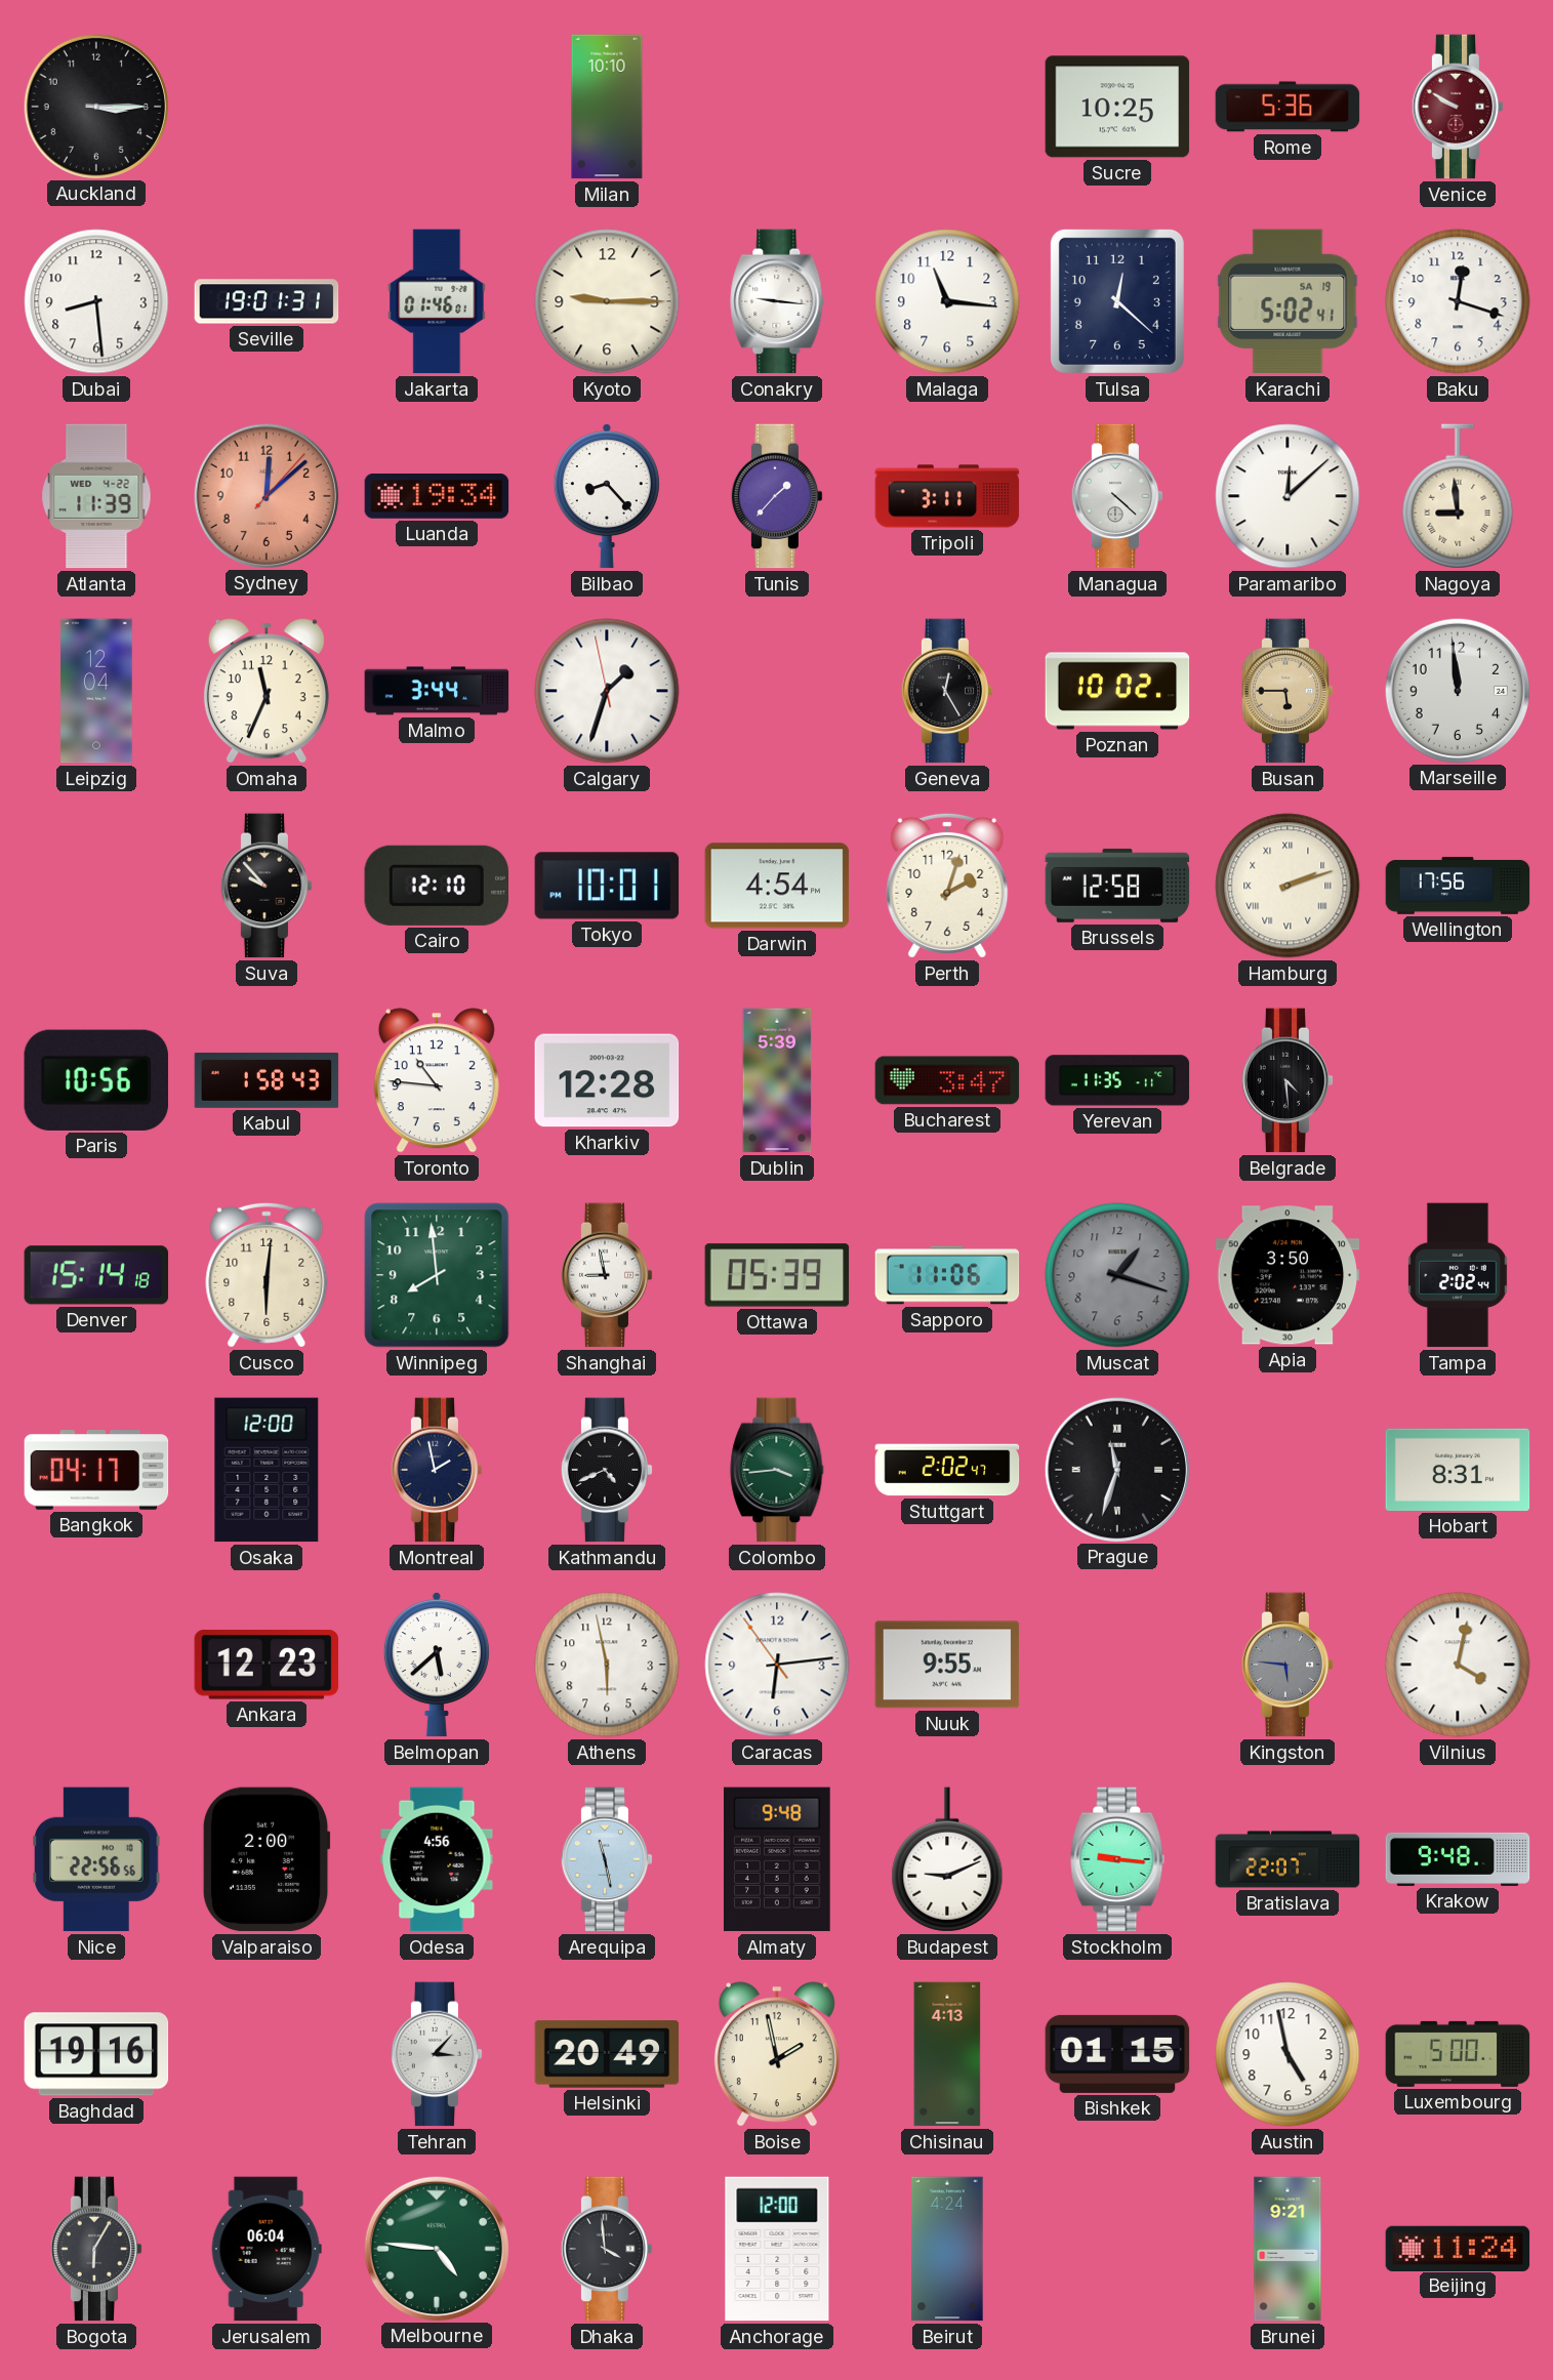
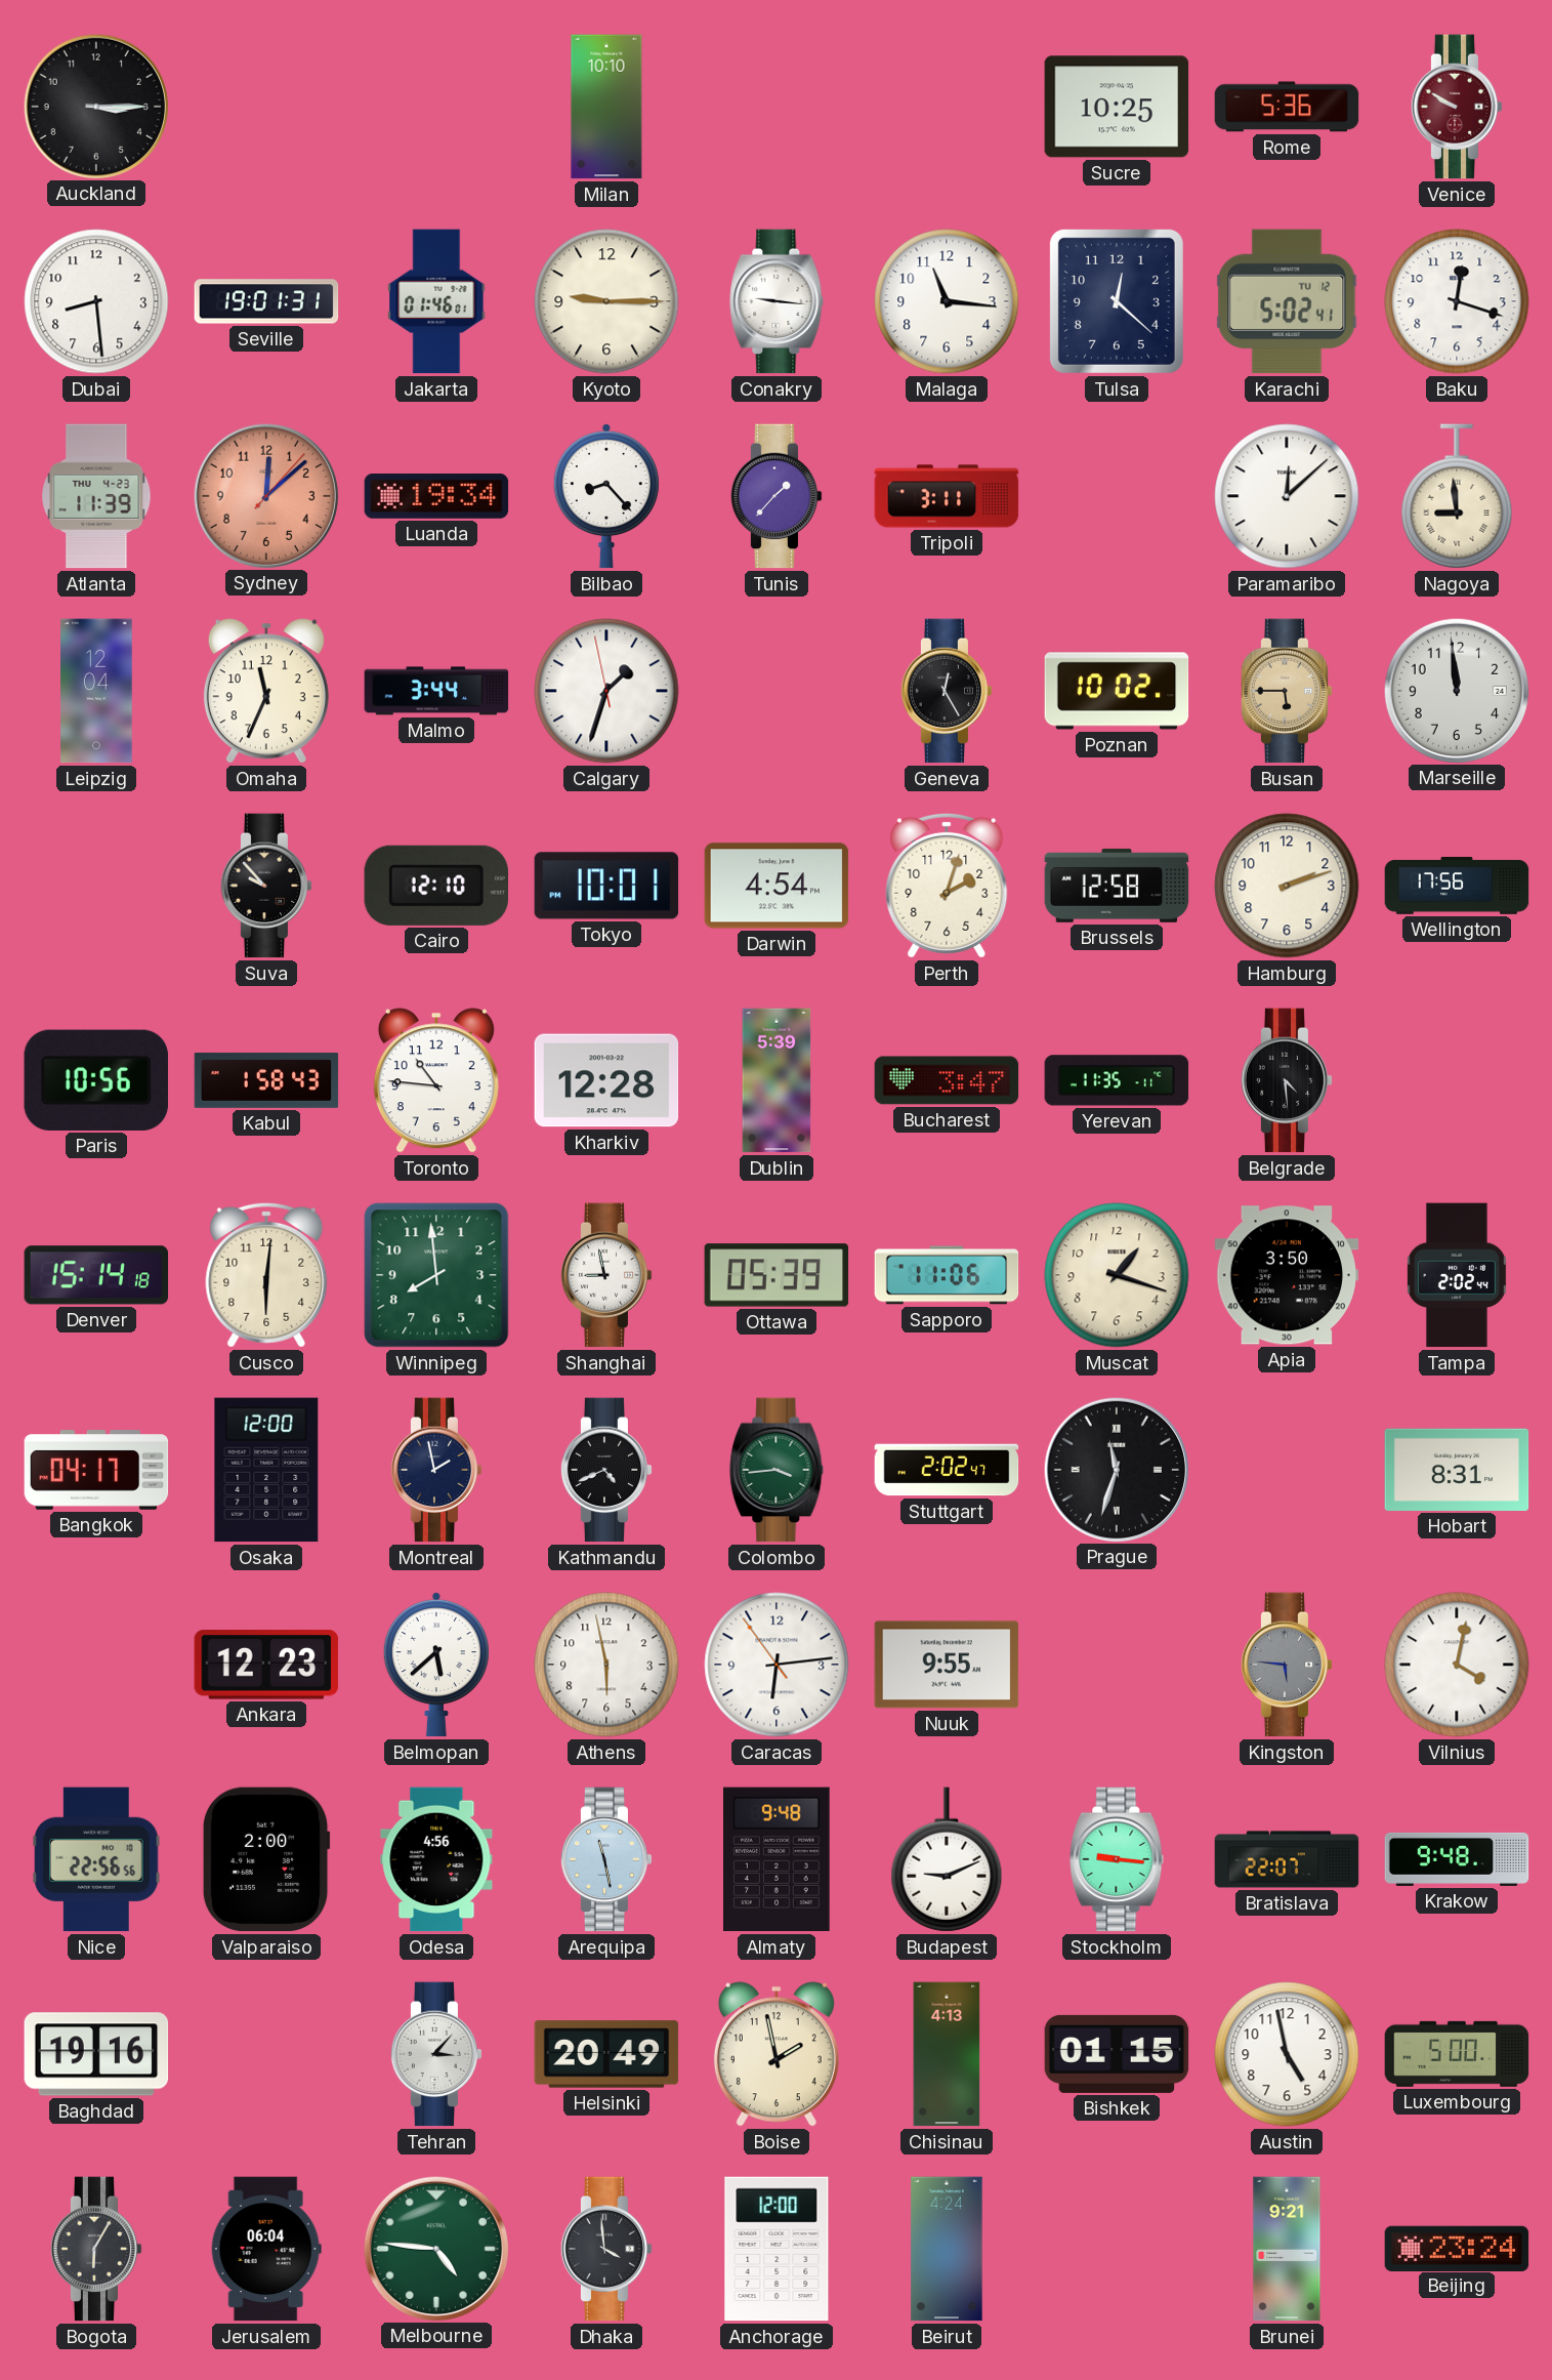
Karachi date: SA 19 -> TU 12
Atlanta date: WED 4-22 -> THU 4-23
Managua: 4:22 -> none
Hamburg numerals: Roman -> Arabic
Muscat dial: grey -> cream
Beijing: 11:24 -> 23:24
